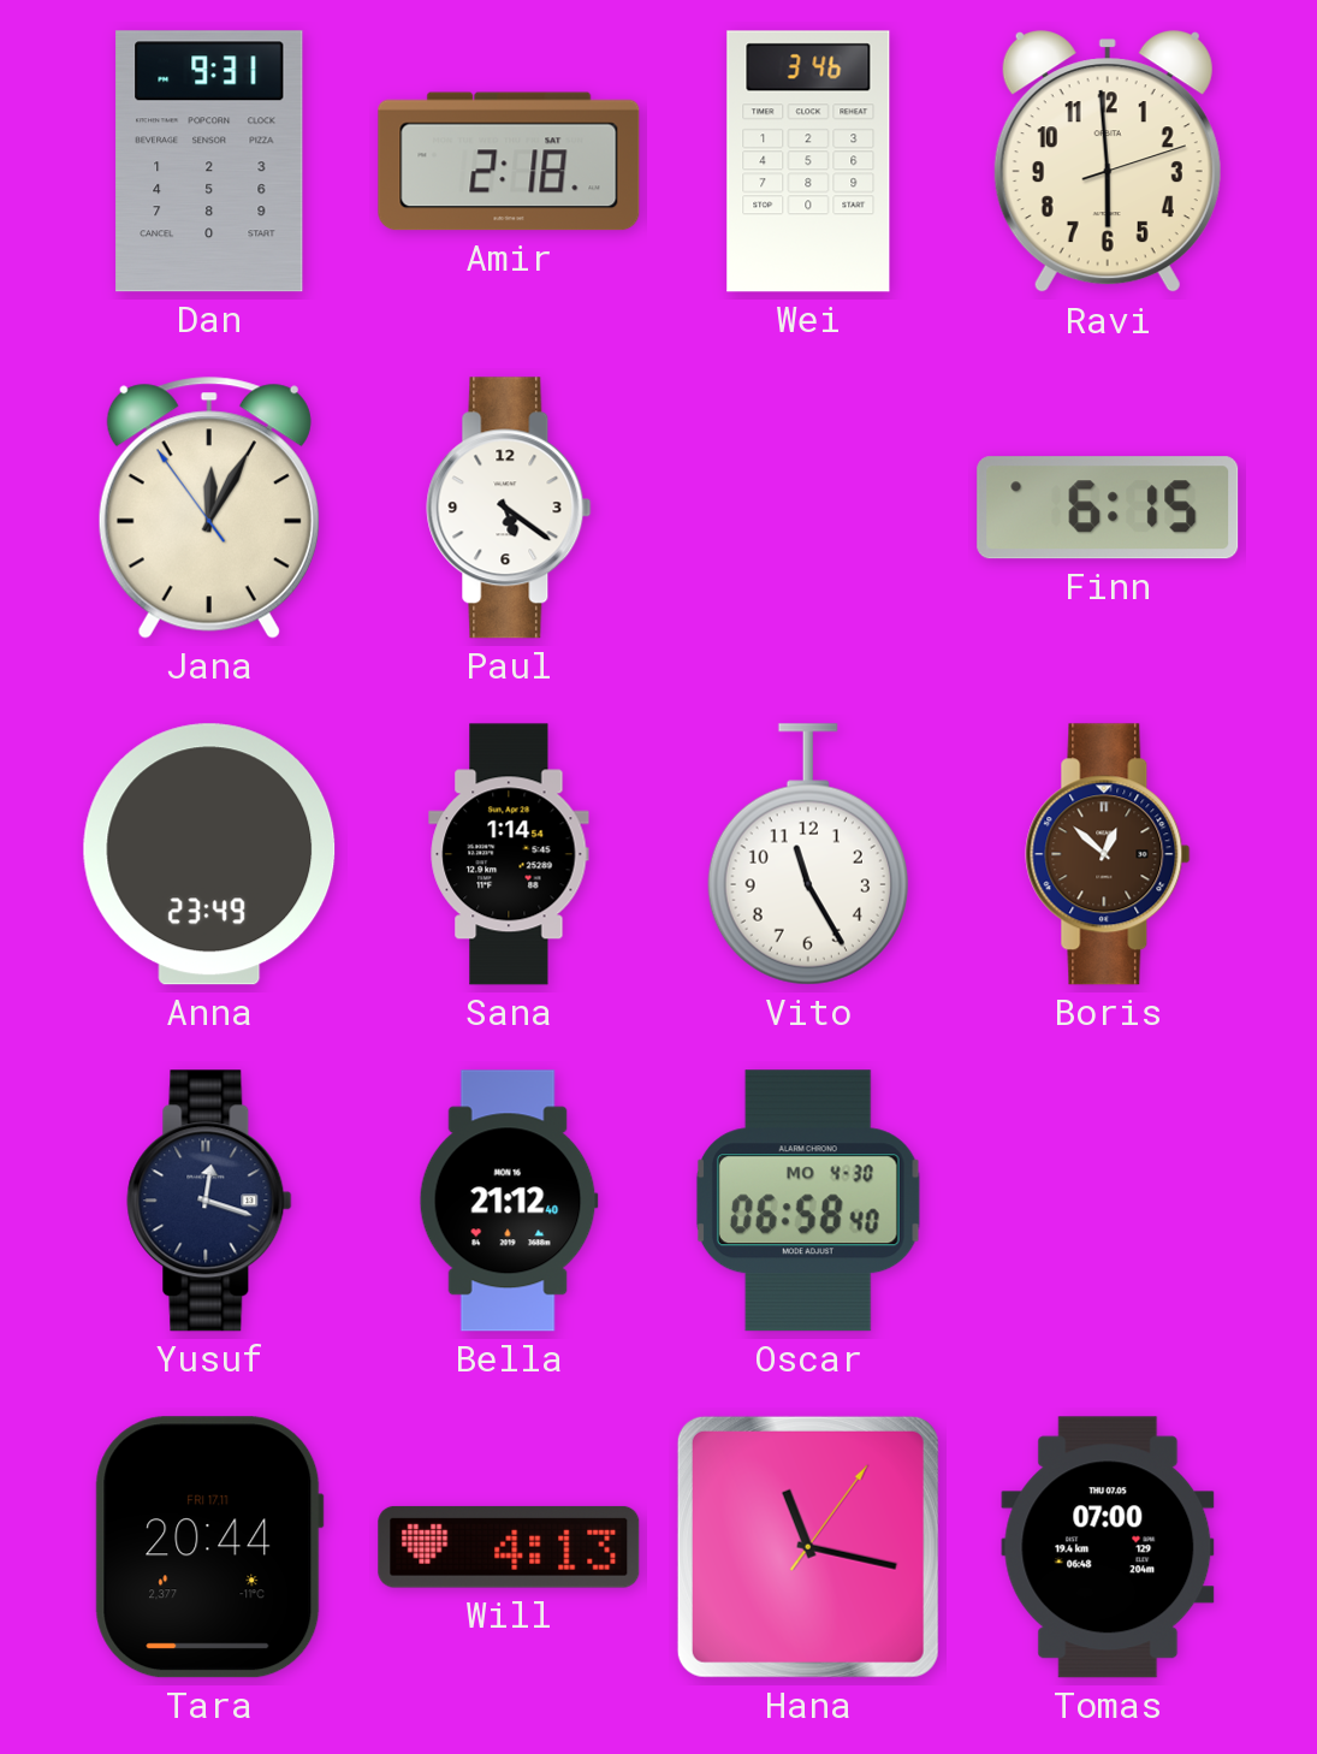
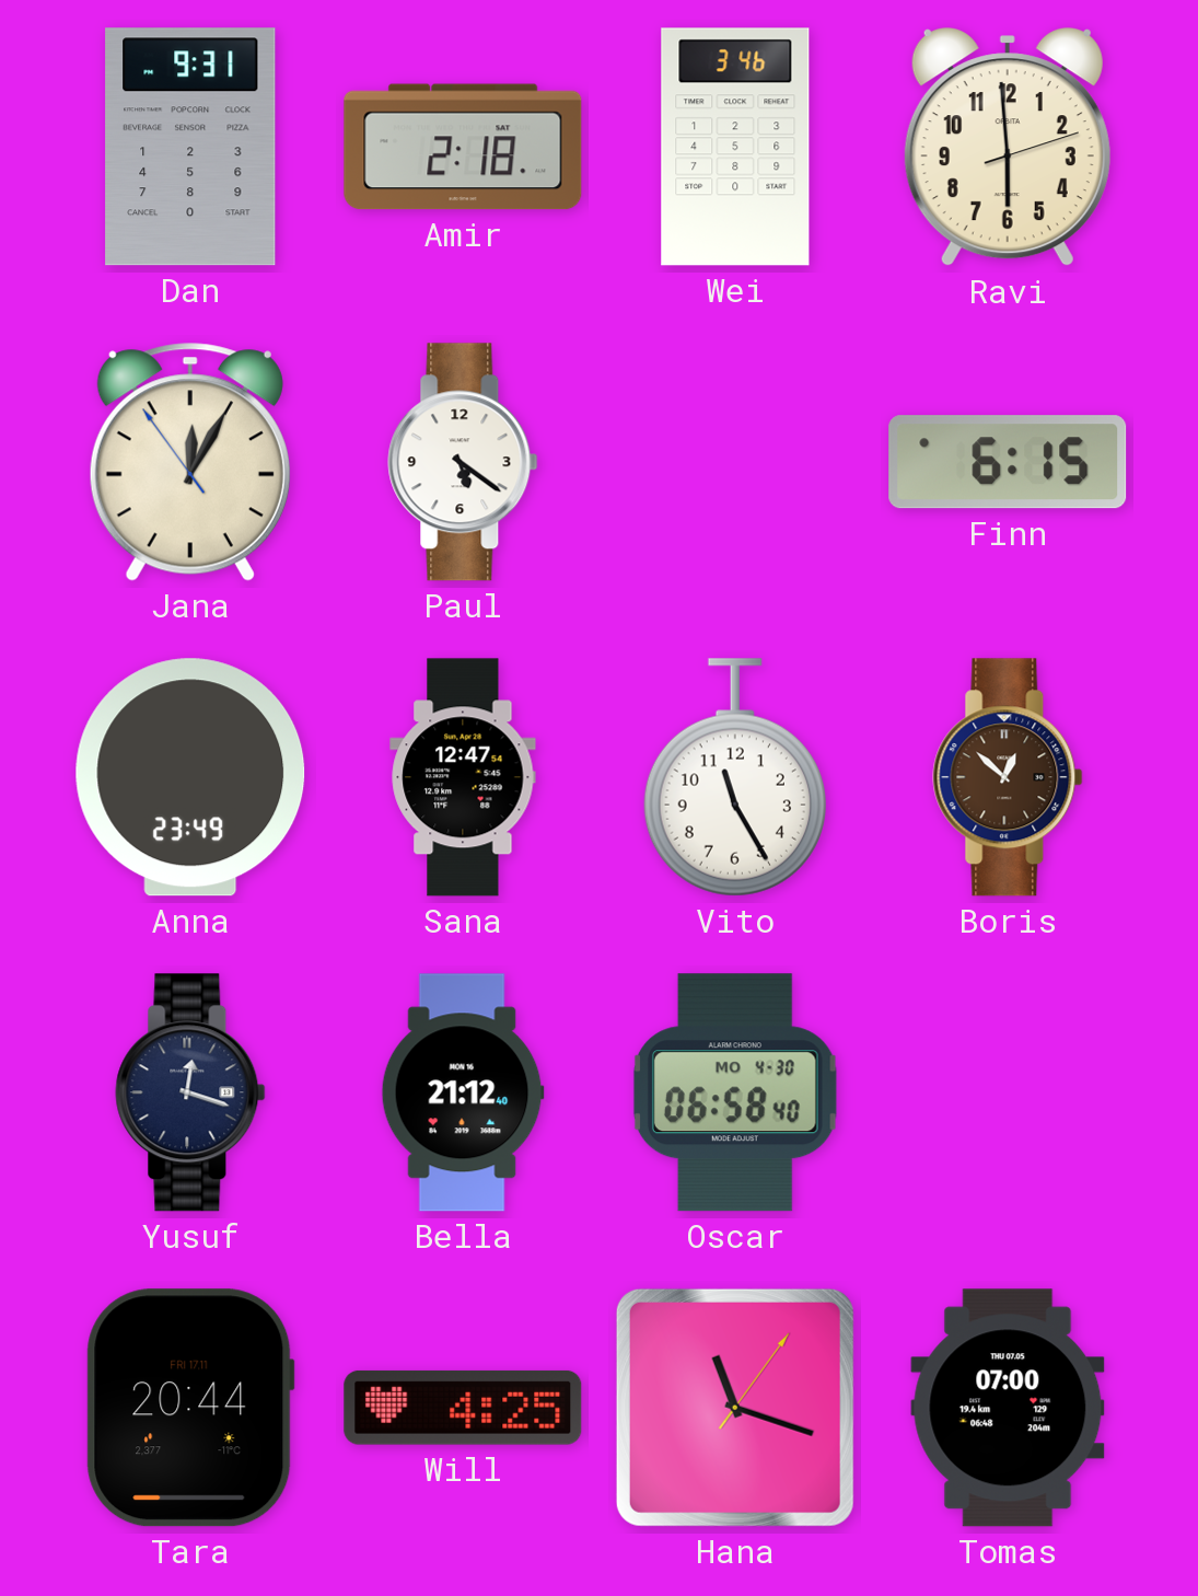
Sana: 1:14 -> 12:47
Will: 4:13 -> 4:25
Hana: 11:17 -> 11:18
